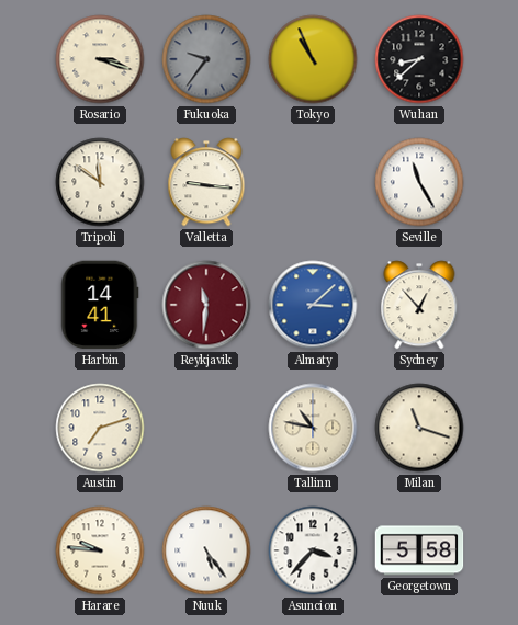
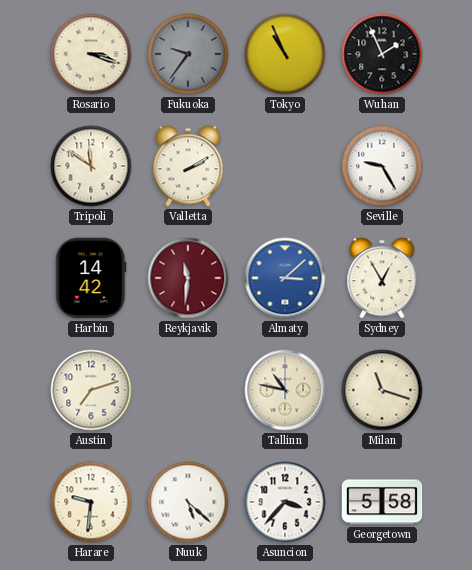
Wuhan: 8:38 -> 1:56
Valletta: 9:16 -> 2:10
Seville: 11:25 -> 9:25
Harbin: 14:41 -> 14:42
Sydney: 12:53 -> 12:55
Harare: 9:46 -> 9:31
Nuuk: 5:24 -> 5:22
